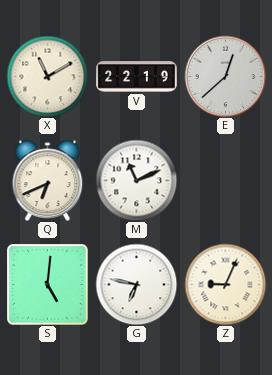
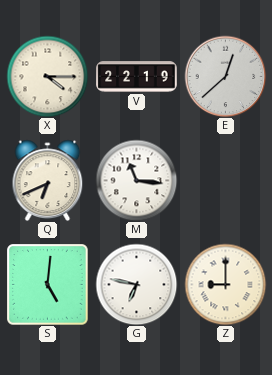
X: 11:10 -> 4:15
M: 11:11 -> 11:16
Z: 9:04 -> 9:00
